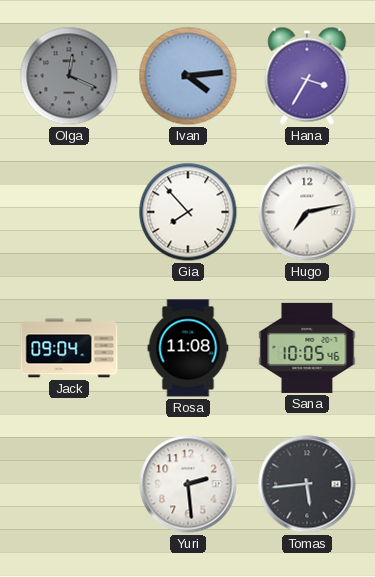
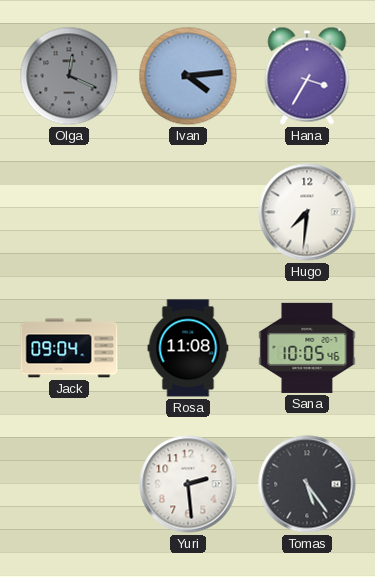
Gia: 7:53 -> none
Hugo: 7:13 -> 7:31
Tomas: 5:44 -> 5:24
